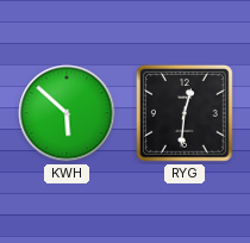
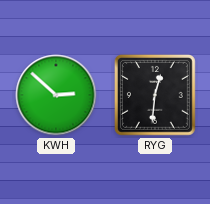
KWH: 5:52 -> 2:52
